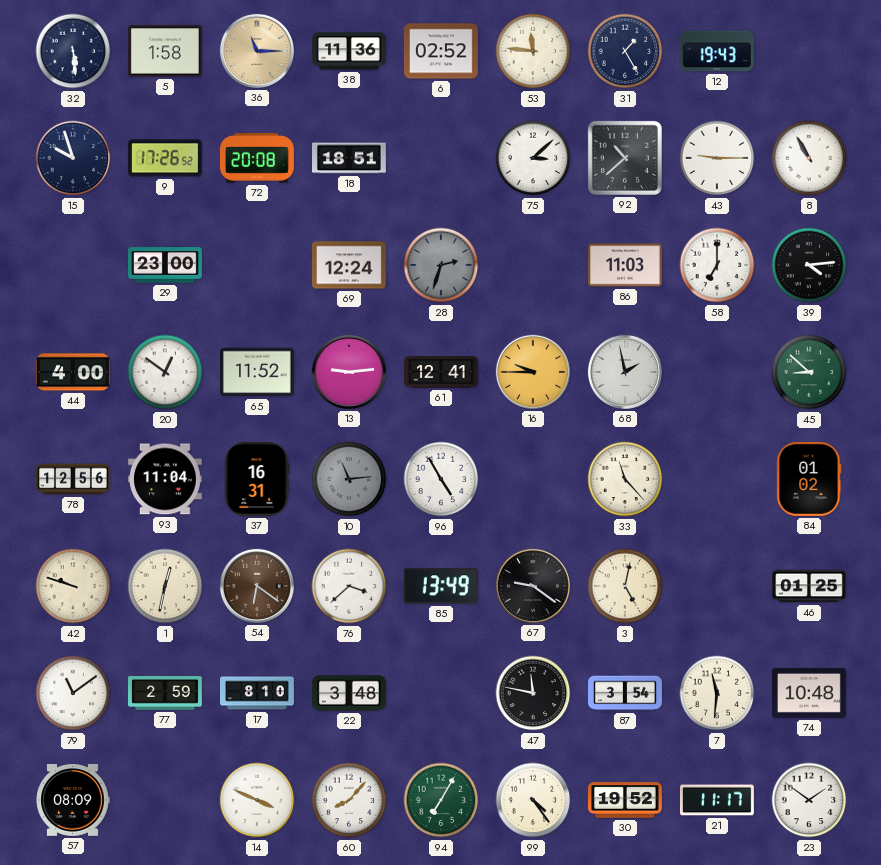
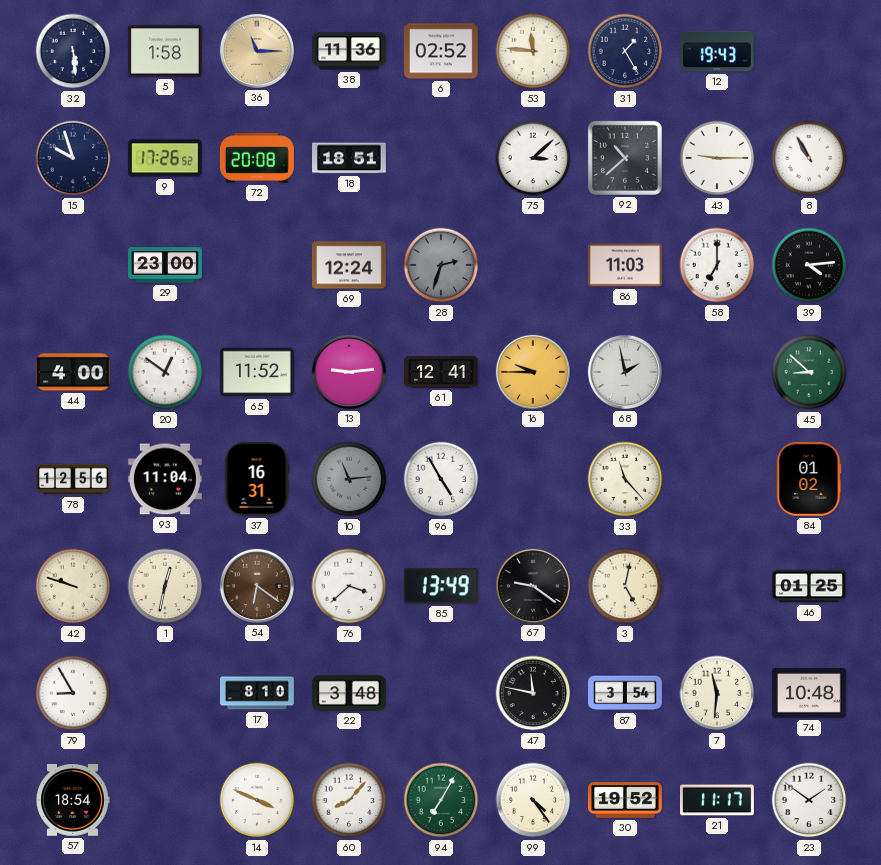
79: 11:09 -> 8:55
77: 2:59 -> none
57: 08:09 -> 18:54
